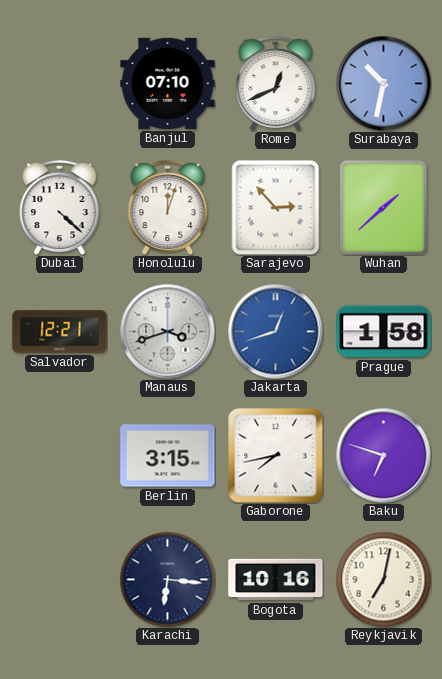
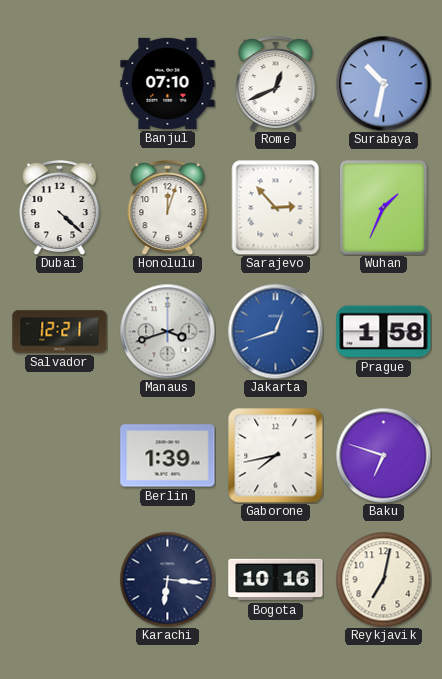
Wuhan: 1:38 -> 1:34
Berlin: 3:15 -> 1:39
